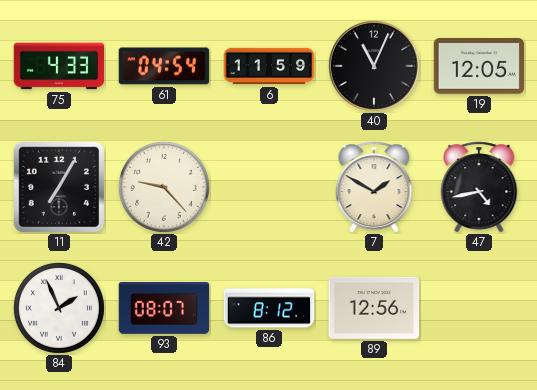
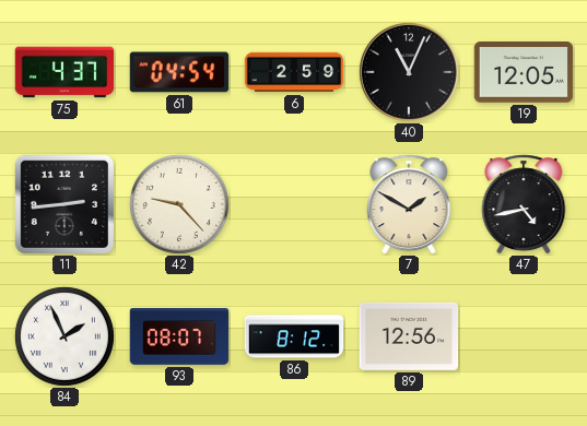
75: 4:33 -> 4:37
6: 11:59 -> 2:59
11: 7:05 -> 2:44
